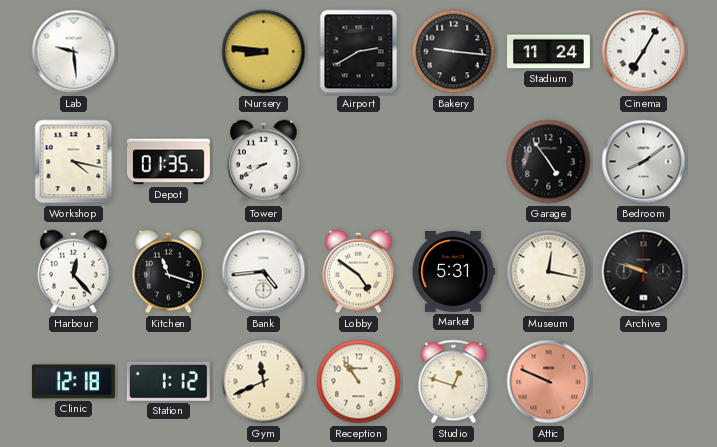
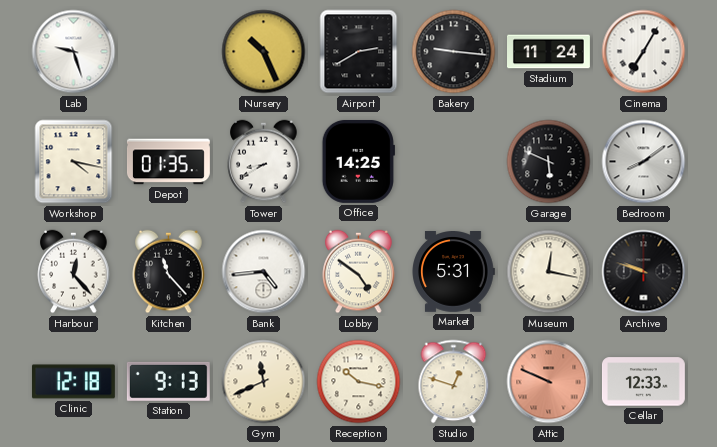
Lab: 9:29 -> 9:27
Nursery: 8:46 -> 10:26
Office: none -> 14:25
Garage: 4:54 -> 5:49
Kitchen: 11:18 -> 11:23
Station: 1:12 -> 9:13
Reception: 10:54 -> 10:17
Cellar: none -> 12:33
